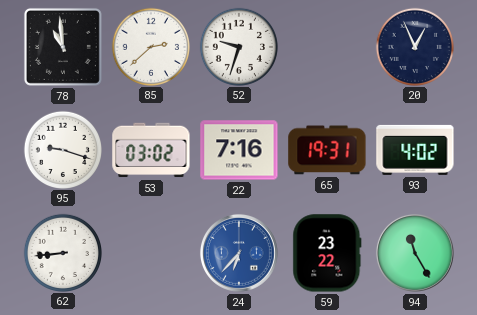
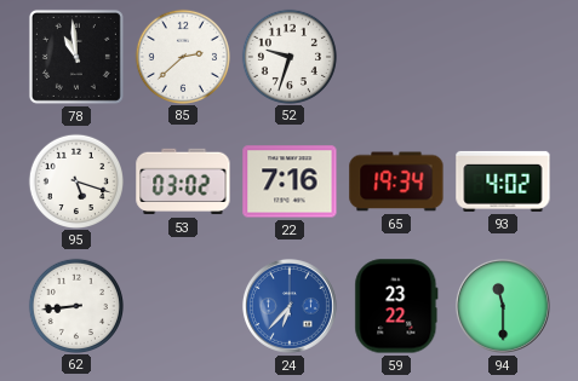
20: 12:56 -> none
95: 9:18 -> 5:18
65: 19:31 -> 19:34
94: 11:25 -> 11:30
